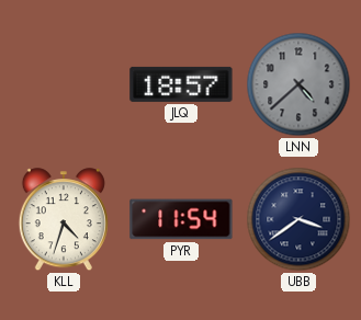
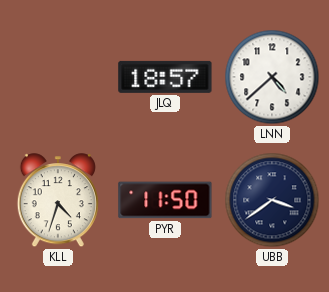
LNN dial: grey -> white
PYR: 11:54 -> 11:50
